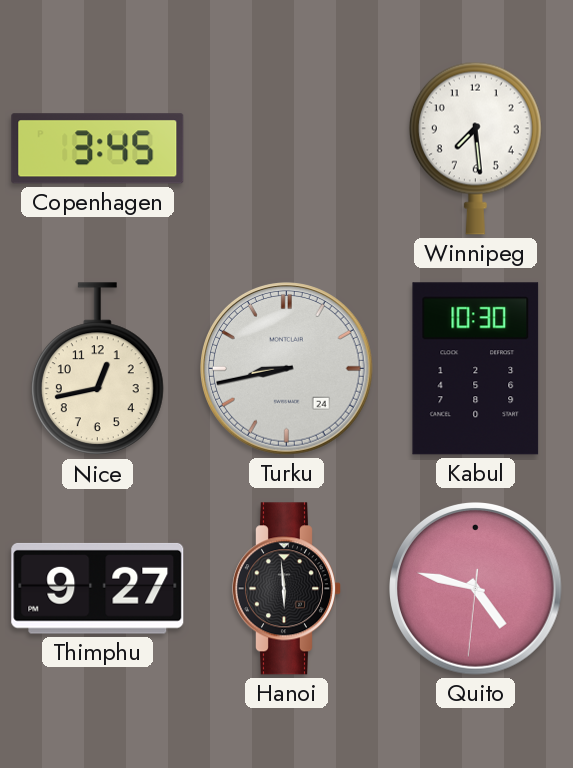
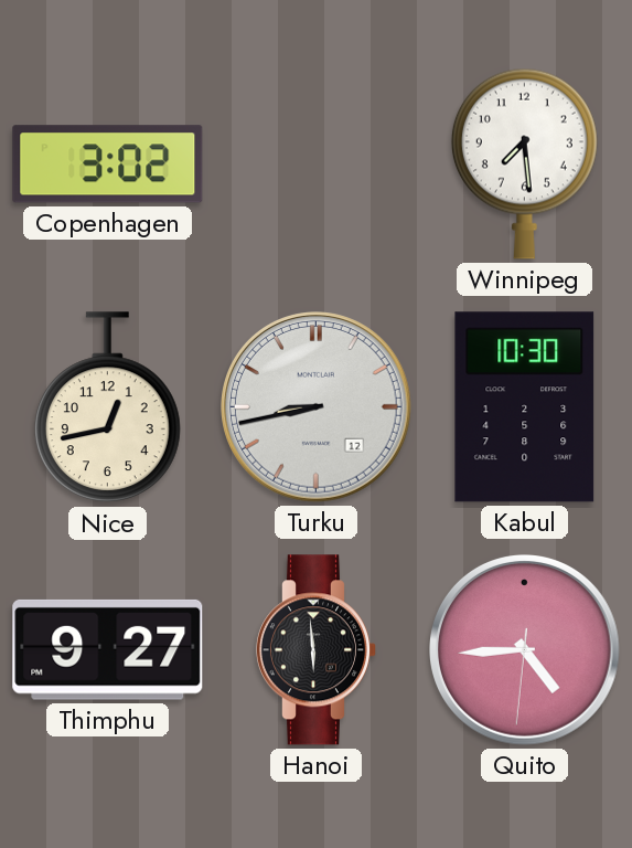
Copenhagen: 3:45 -> 3:02
Turku date: 24 -> 12
Quito: 4:47 -> 4:44
